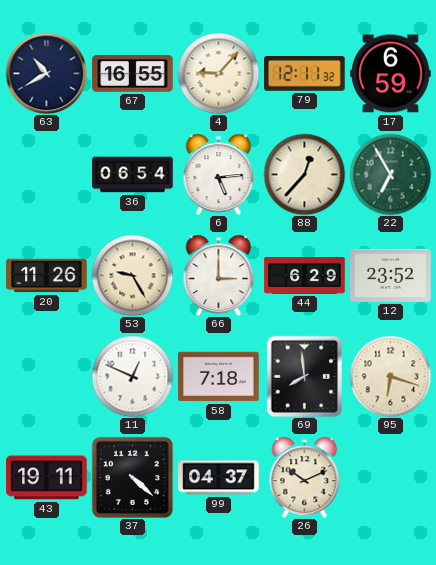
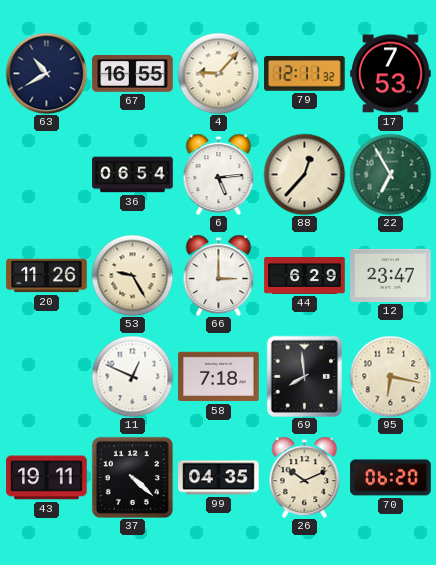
17: 6:59 -> 7:53
12: 23:52 -> 23:47
95: 6:18 -> 6:17
99: 04:37 -> 04:35
70: none -> 06:20
